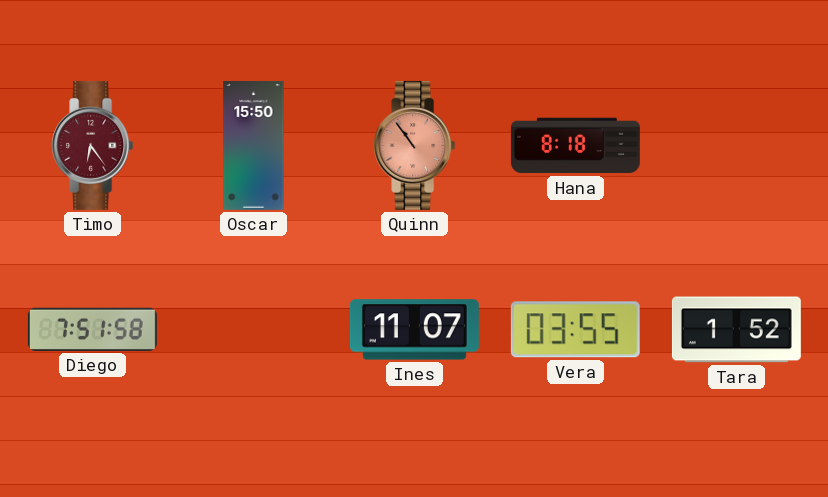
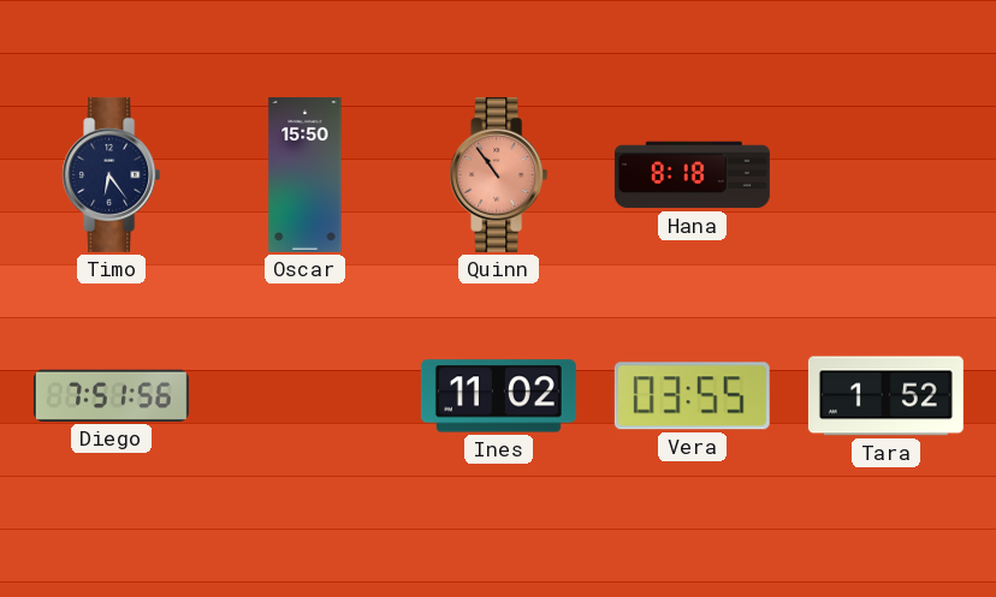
Timo dial: burgundy -> navy
Diego: 7:51:58 -> 7:51:56
Ines: 11:07 -> 11:02
